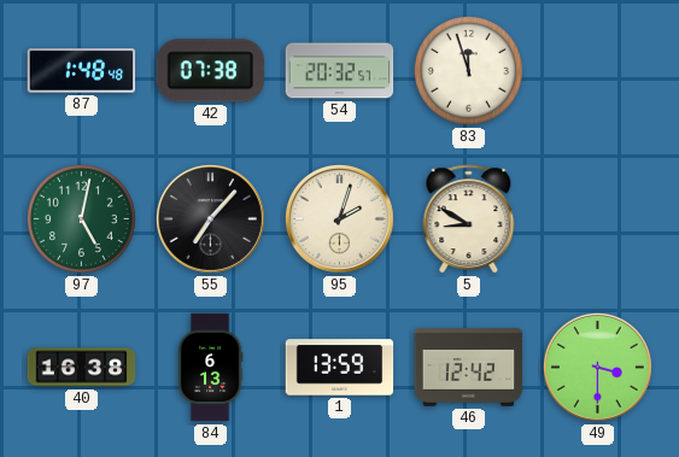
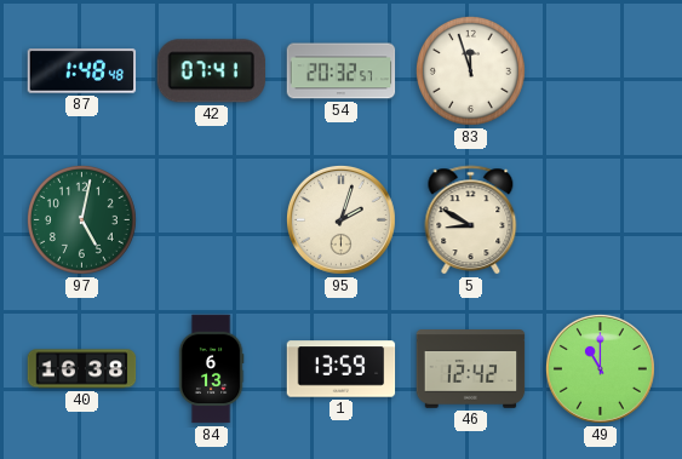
42: 07:38 -> 07:41
55: 7:07 -> none
49: 3:30 -> 11:00
